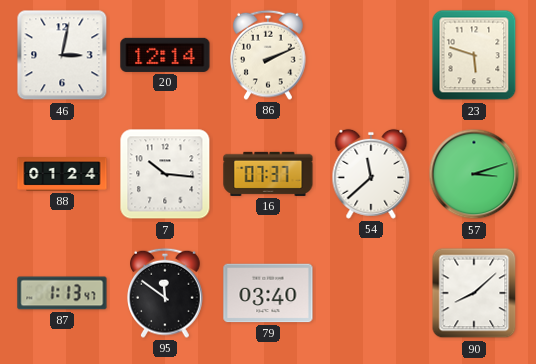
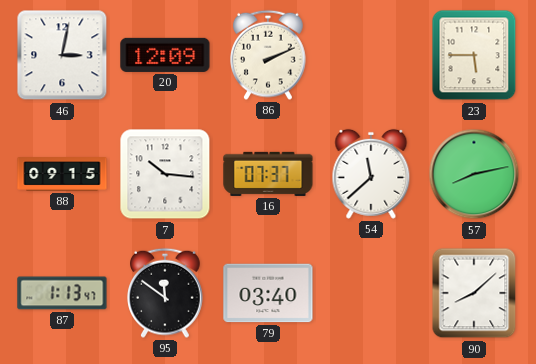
20: 12:14 -> 12:09
23: 5:48 -> 5:45
88: 01:24 -> 09:15
57: 3:12 -> 8:13
